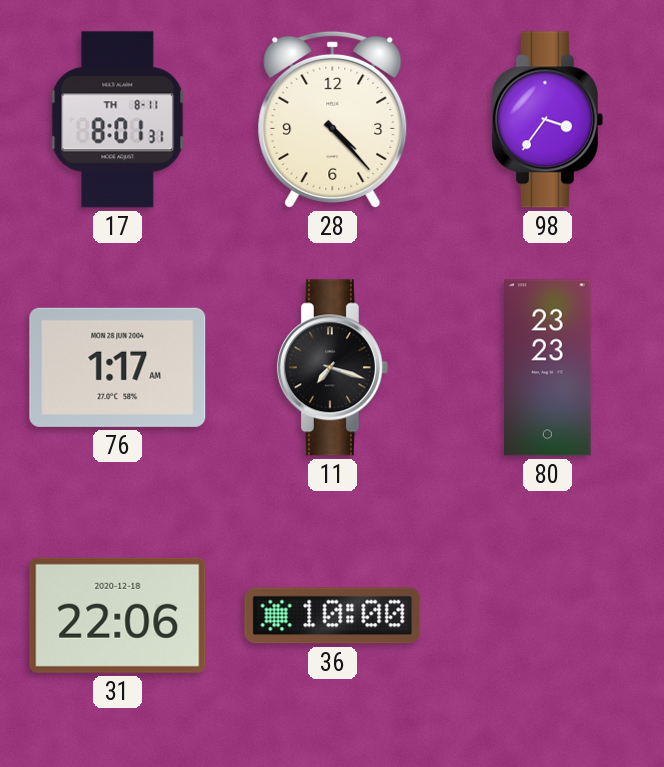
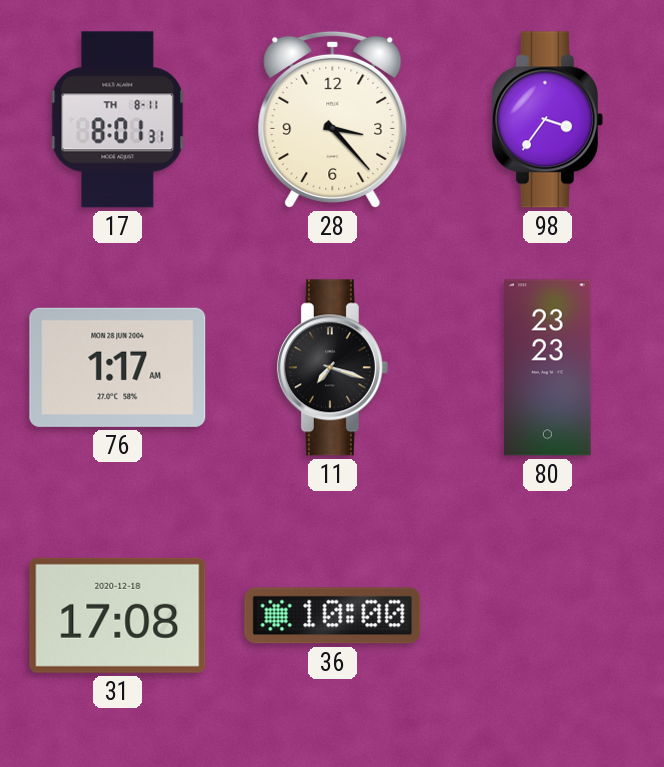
28: 4:23 -> 3:23
31: 22:06 -> 17:08
